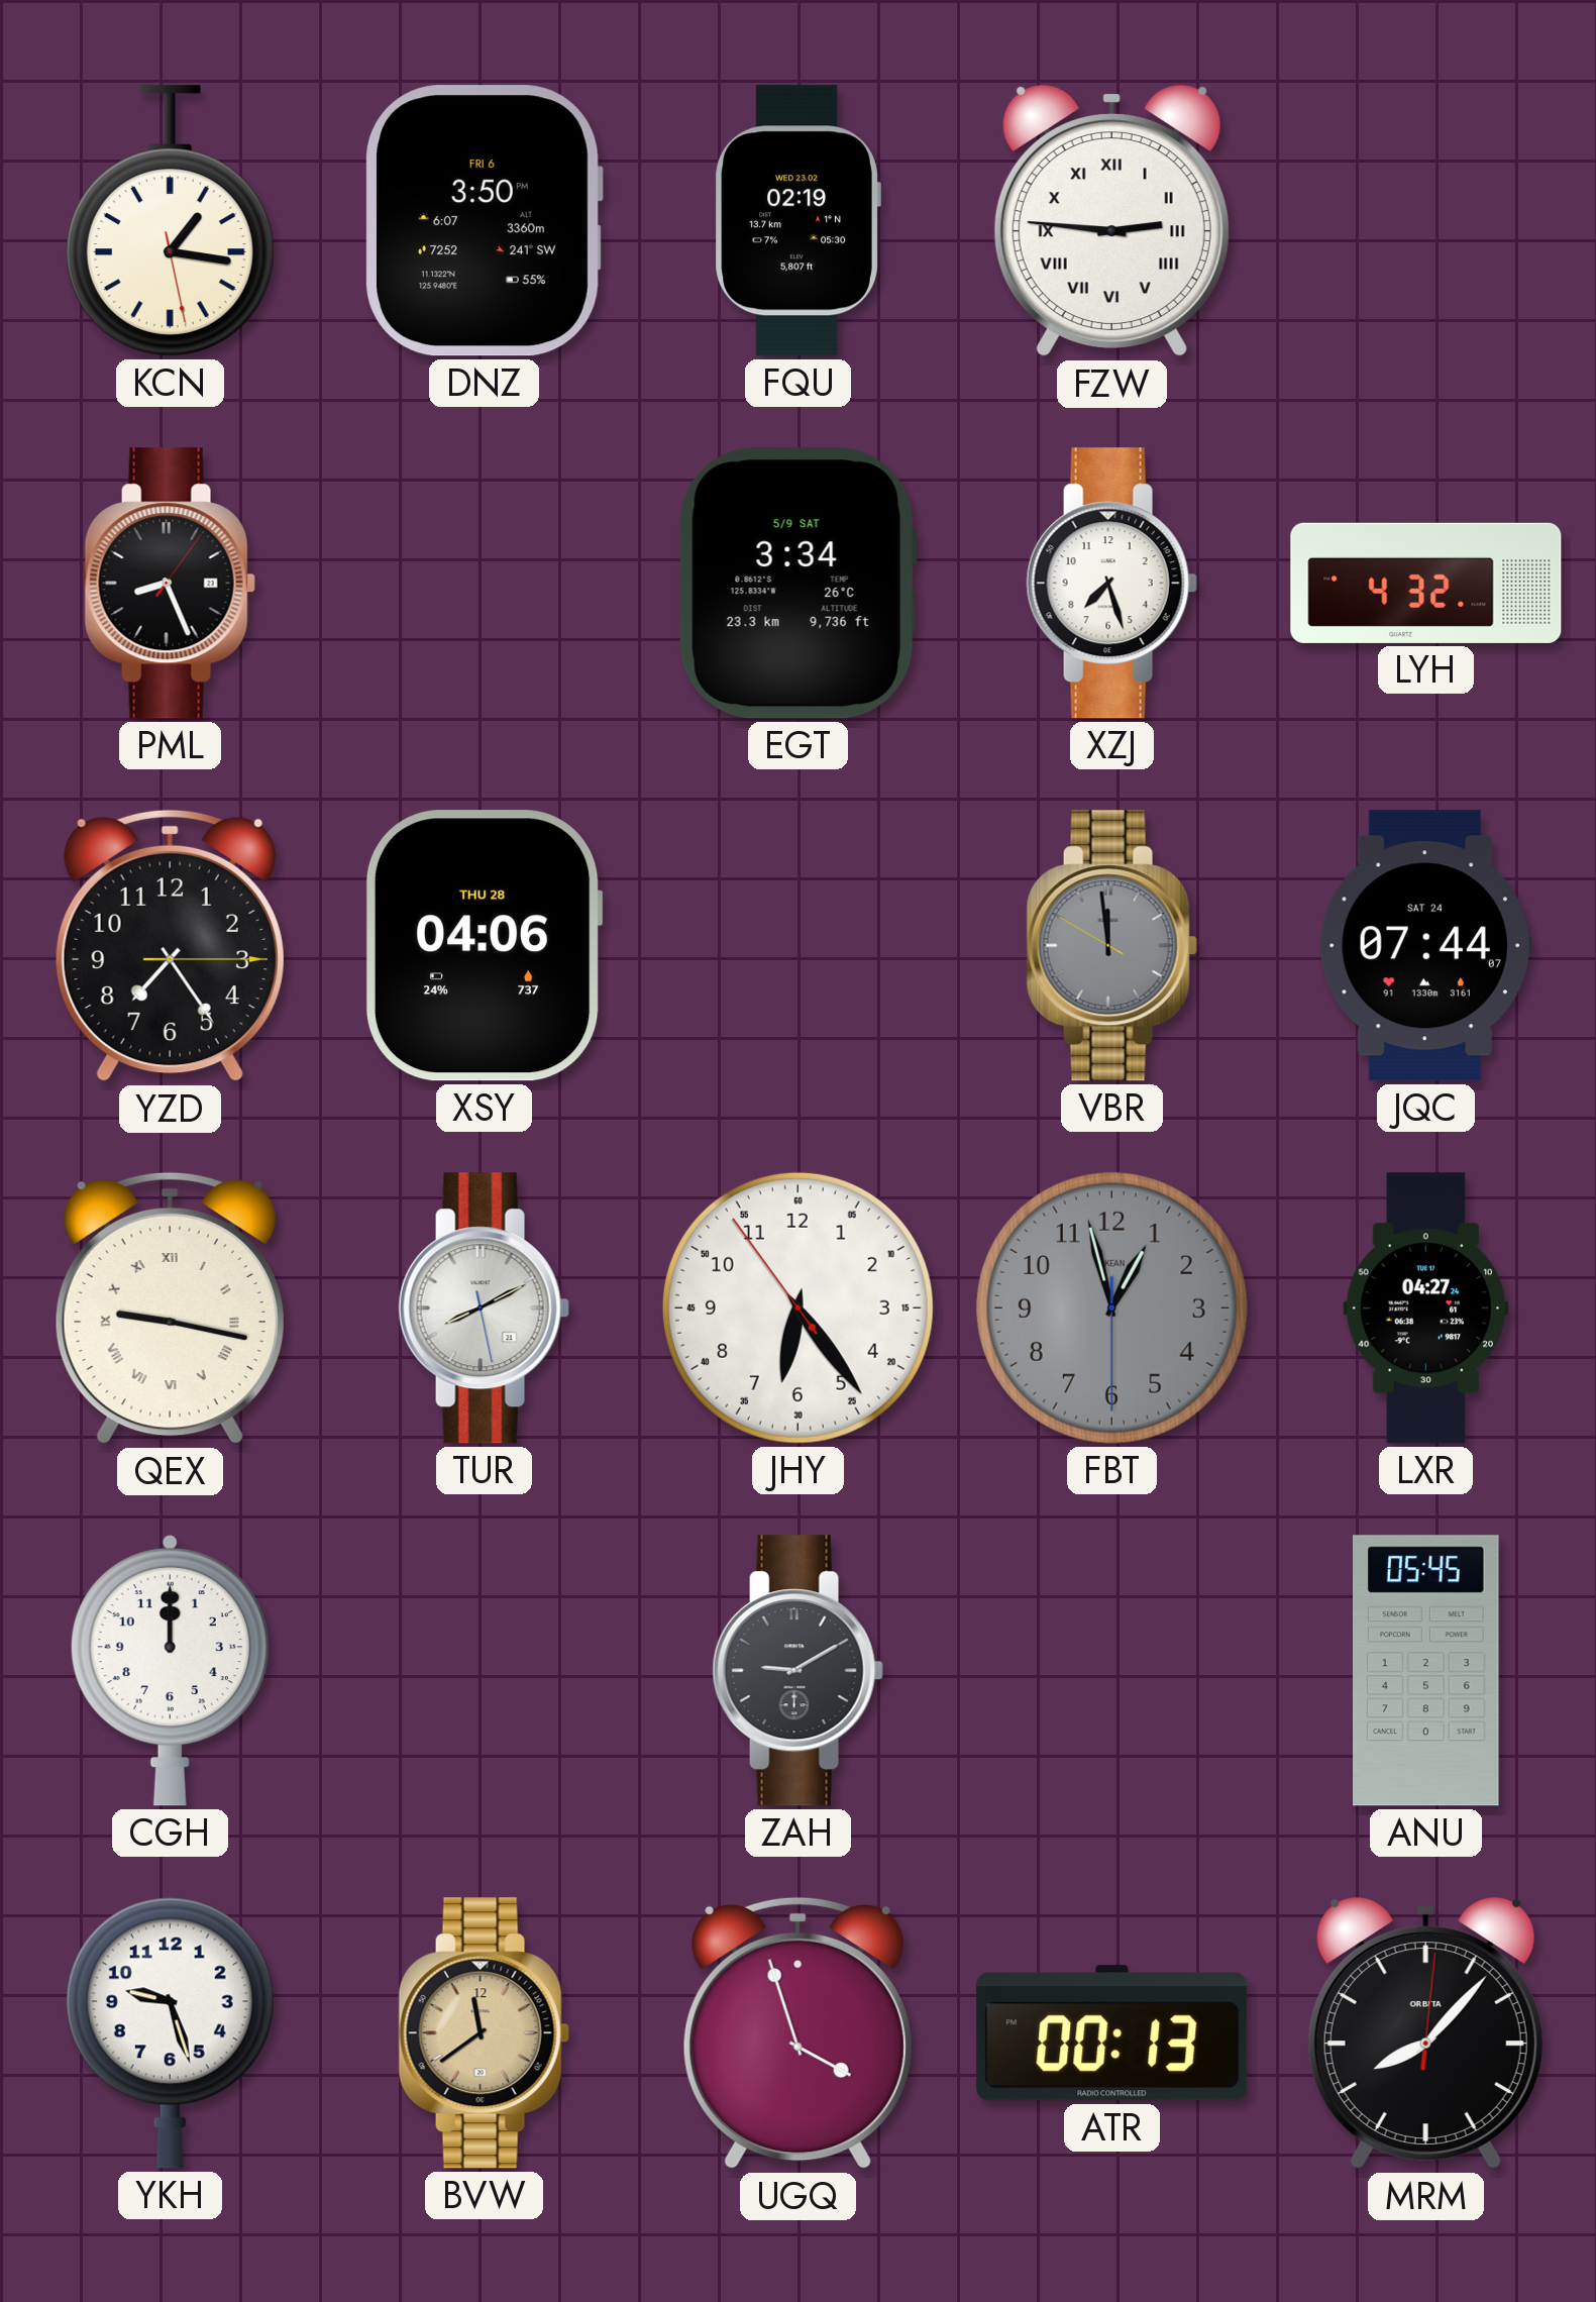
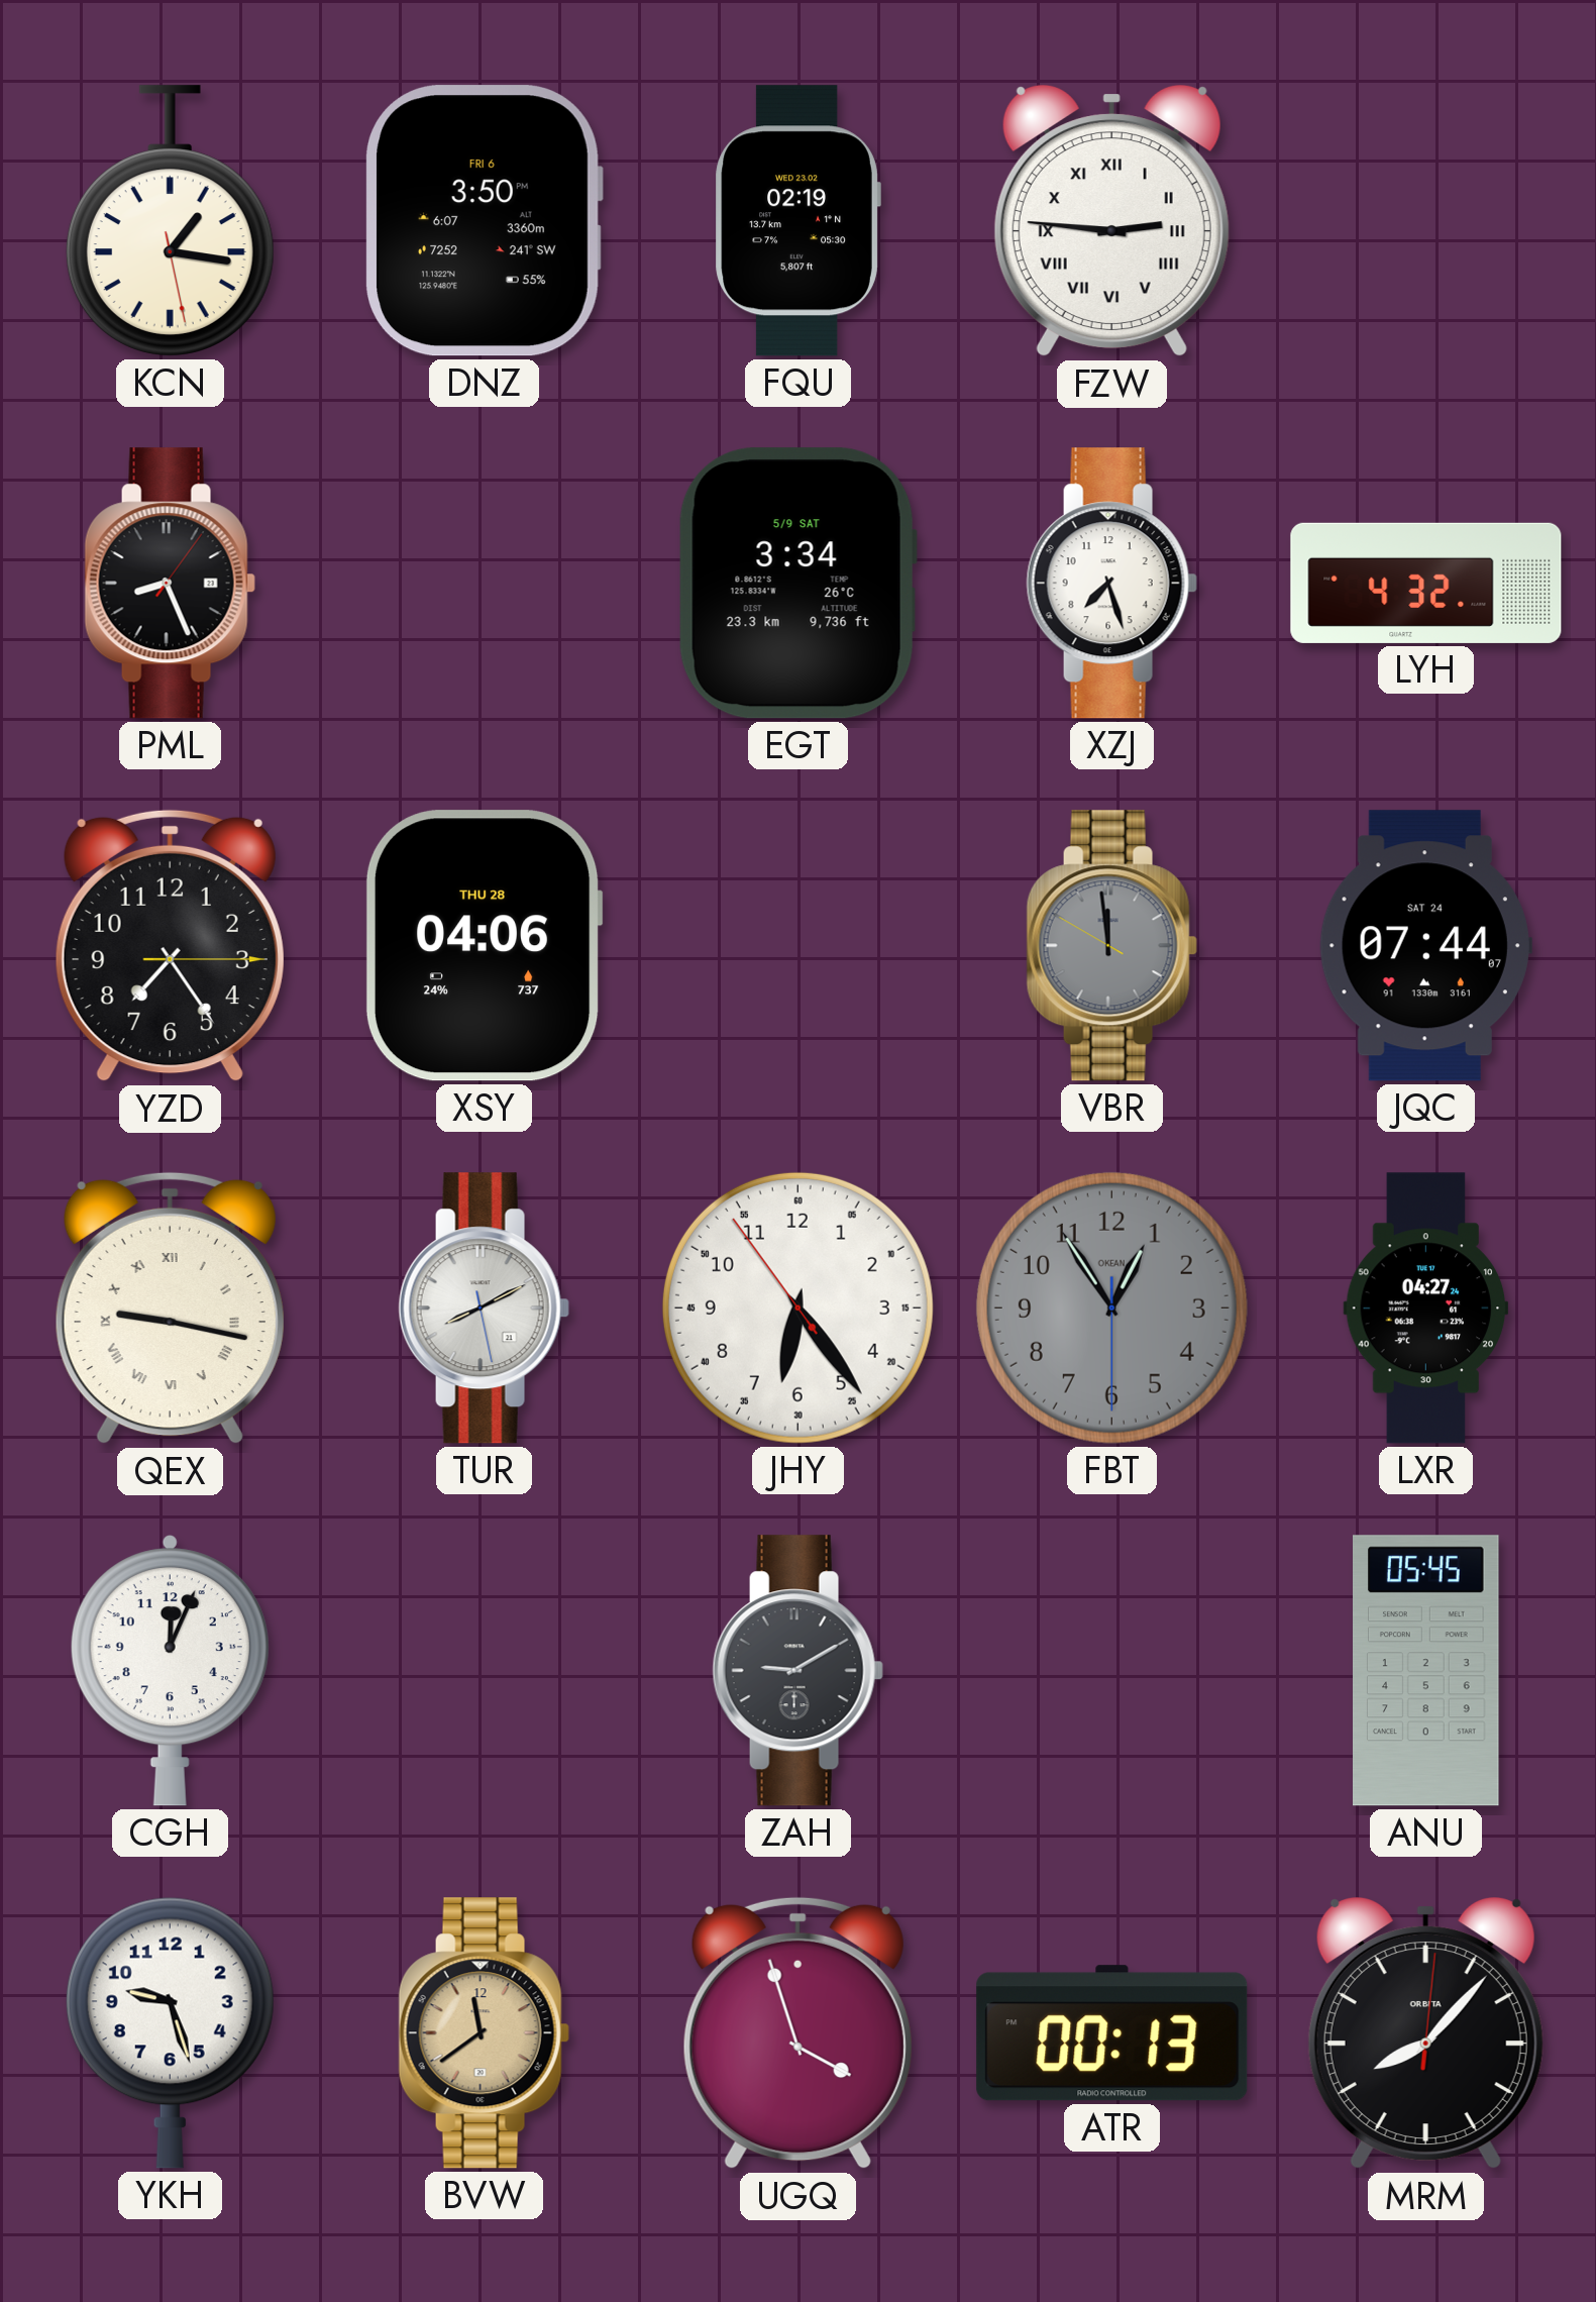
FBT: 12:57 -> 12:54
CGH: 12:00 -> 12:04
